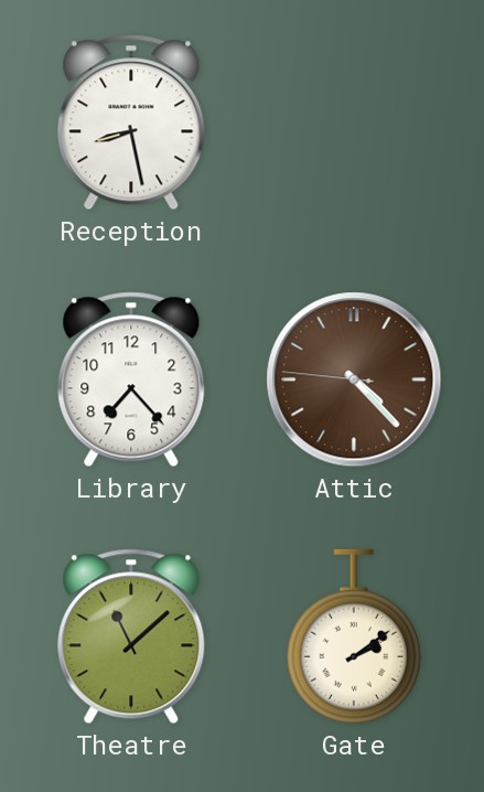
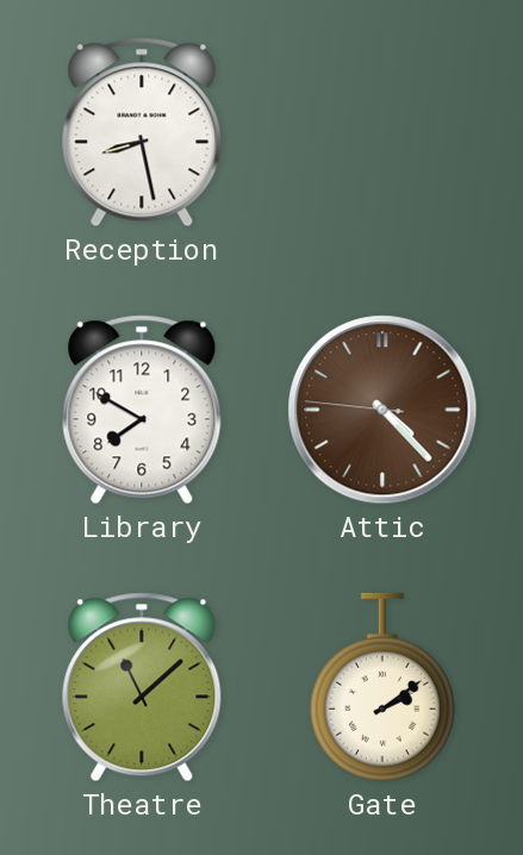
Library: 7:23 -> 7:50
